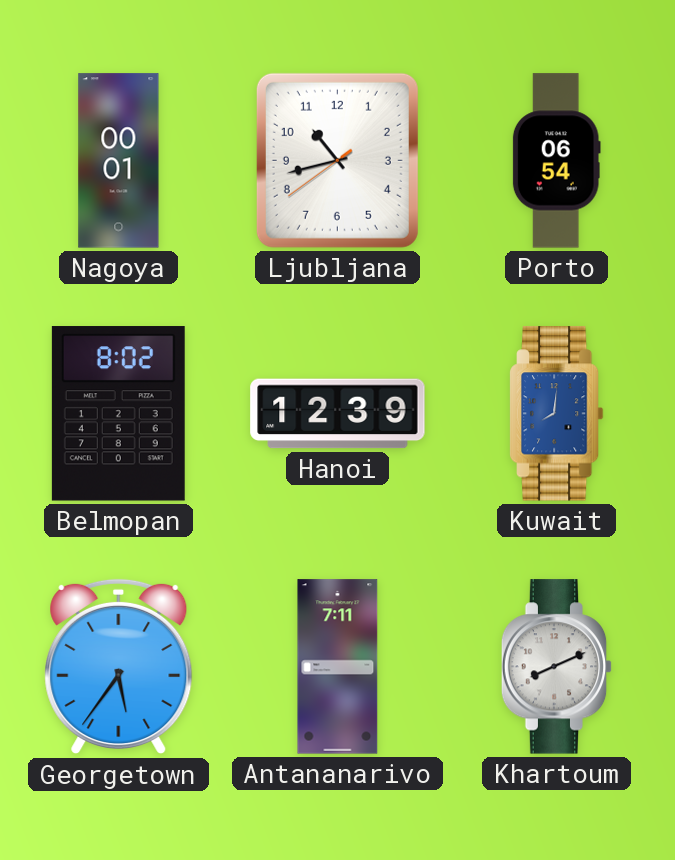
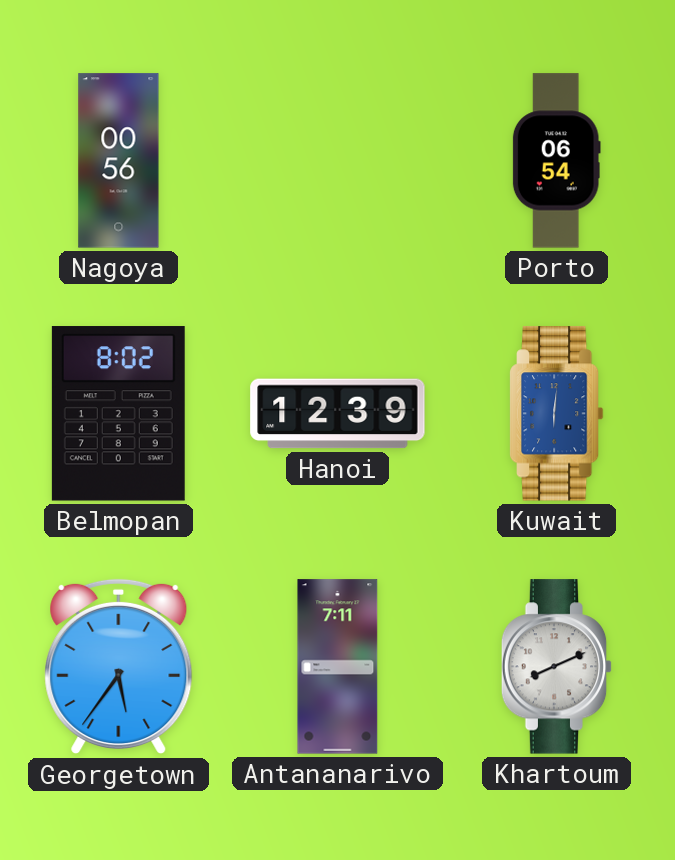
Nagoya: 00:01 -> 00:56
Ljubljana: 10:42 -> none
Kuwait: 8:01 -> 6:01
